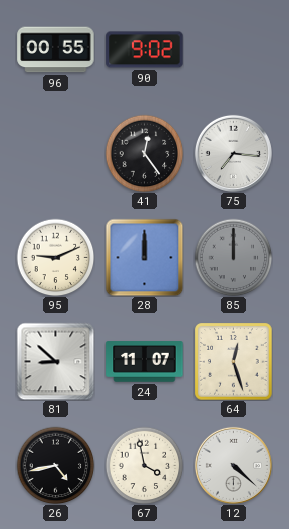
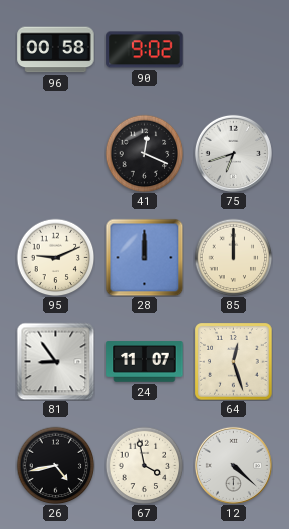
96: 00:55 -> 00:58
41: 12:24 -> 12:19
75: 7:16 -> 6:42
85 dial: grey -> cream
81: 8:52 -> 8:54
